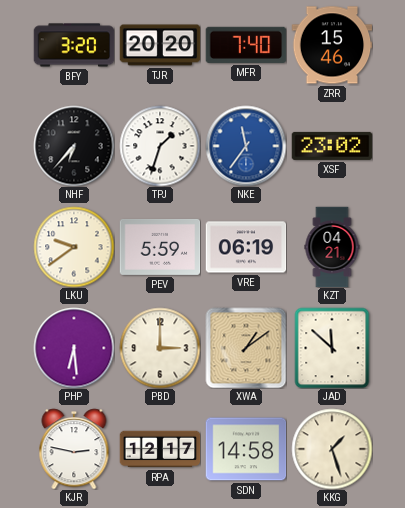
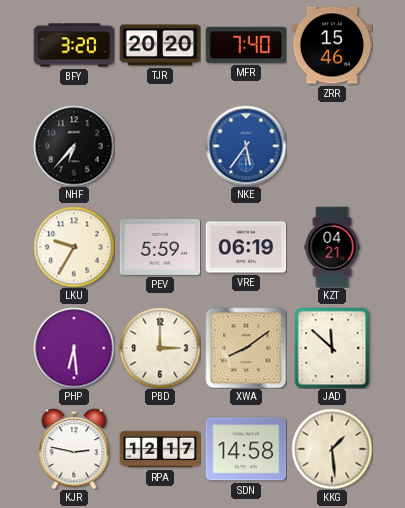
TPJ: 1:33 -> none
NKE: 11:36 -> 5:36
XSF: 23:02 -> none
LKU: 9:39 -> 9:35
XWA: 1:09 -> 8:09
KKG: 1:27 -> 1:29
